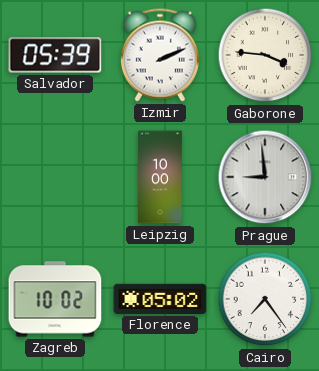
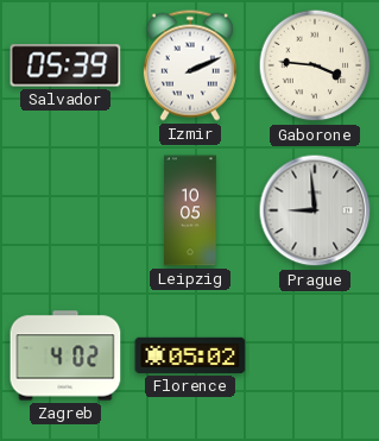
Leipzig: 10:00 -> 10:05
Zagreb: 10:02 -> 4:02
Cairo: 7:24 -> none
